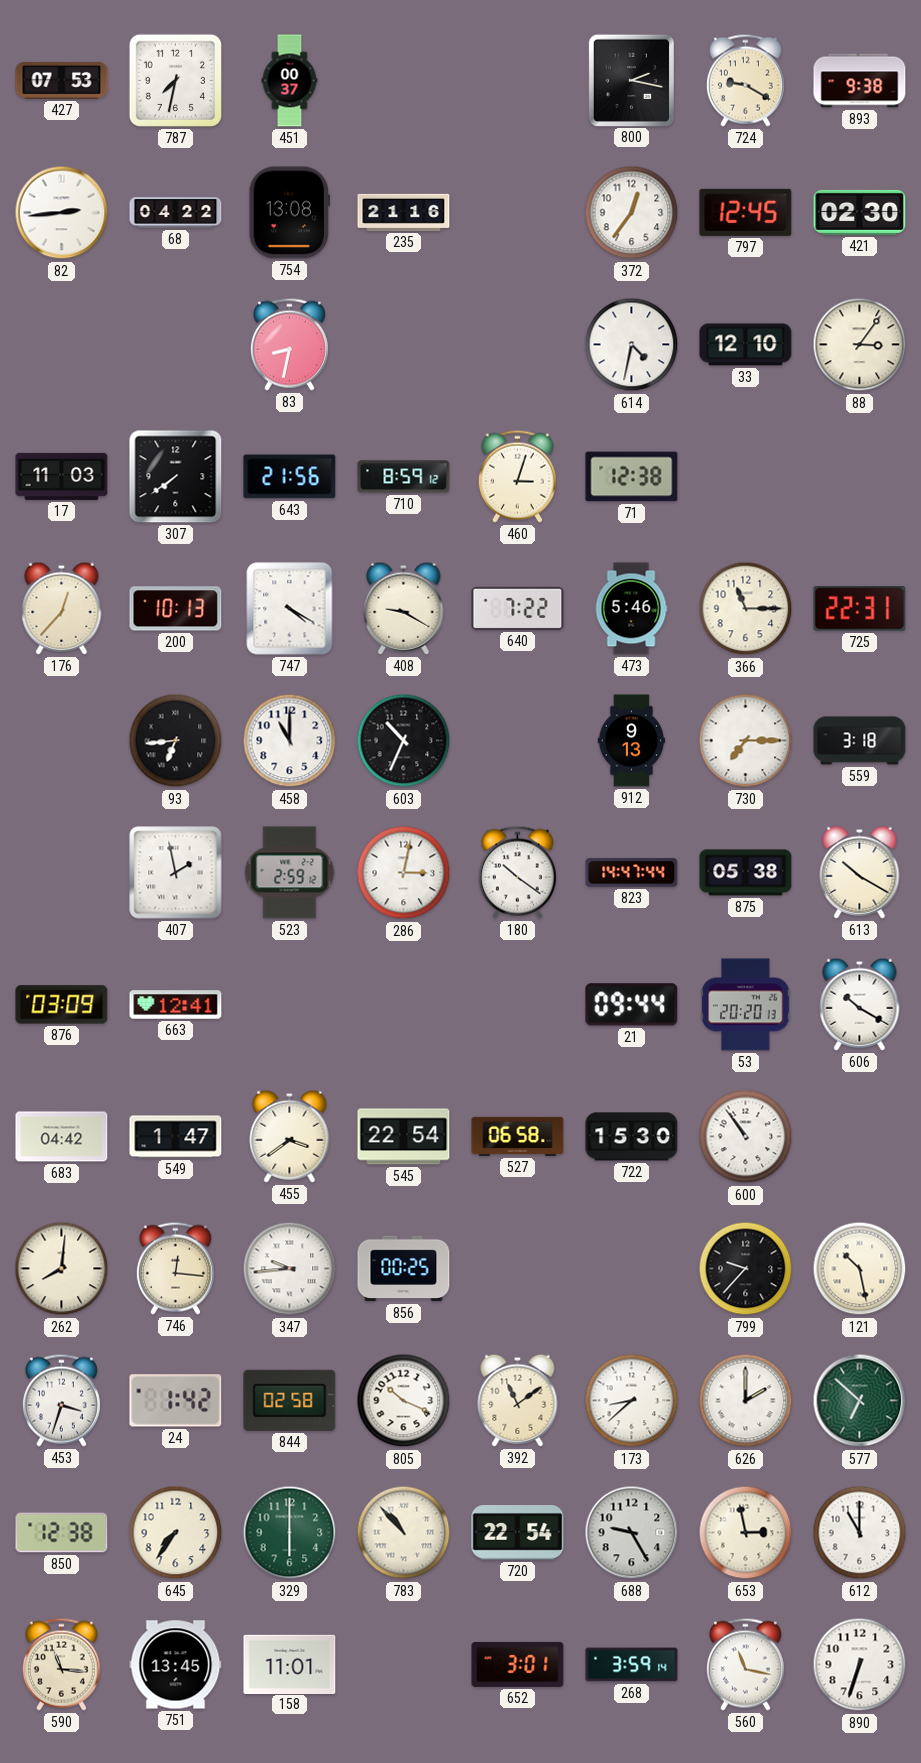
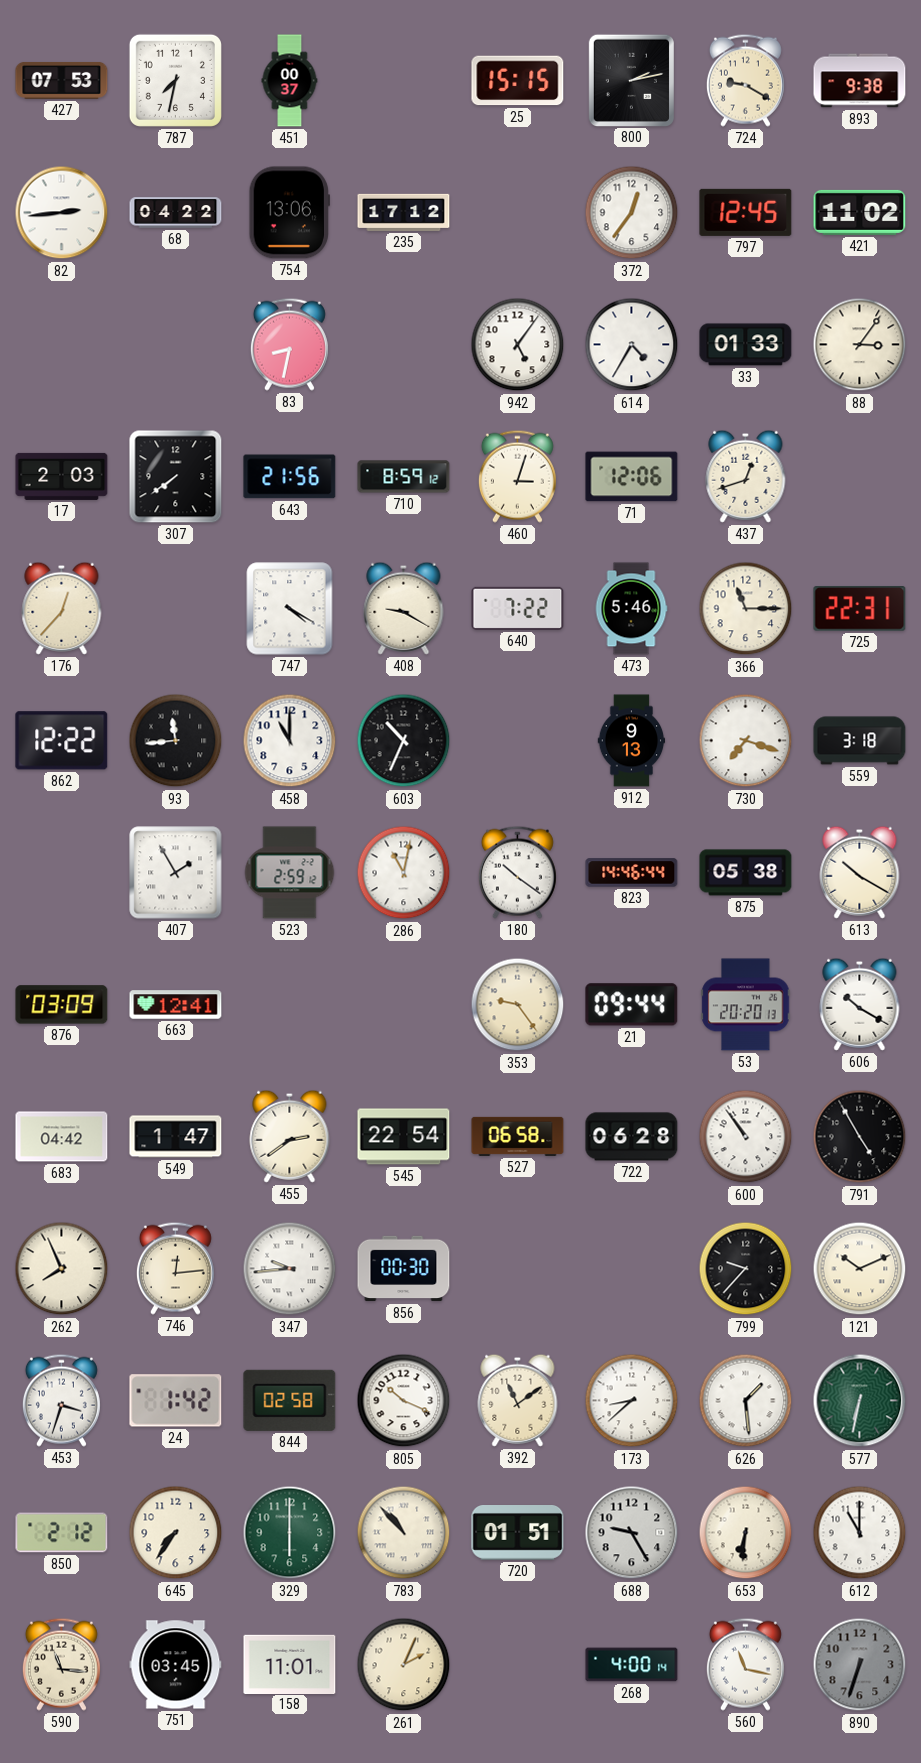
25: none -> 15:15
800: 2:17 -> 2:13
754: 13:08 -> 13:06
235: 21:16 -> 17:12
421: 02:30 -> 11:02
942: none -> 5:06
614: 4:32 -> 4:35
33: 12:10 -> 01:33
17: 11:03 -> 2:03
71: 12:38 -> 12:06
437: none -> 12:42
200: 10:13 -> none
862: none -> 12:22
93: 6:44 -> 11:44
730: 7:15 -> 7:18
407: 1:58 -> 1:55
286: 3:02 -> 11:02
823: 14:47 -> 14:46
353: none -> 9:24
455: 3:39 -> 2:39
722: 15:30 -> 06:28
791: none -> 4:55
262: 8:01 -> 7:56
746: 12:16 -> 12:14
856: 00:25 -> 00:30
121: 10:28 -> 10:11
626: 2:00 -> 1:29
577: 6:52 -> 6:32
850: 12:38 -> 2:12
720: 22:54 -> 01:51
653: 2:58 -> 6:31
751: 13:45 -> 03:45
261: none -> 2:04
652: 3:01 -> none
268: 3:59 -> 4:00
890 dial: white -> grey
